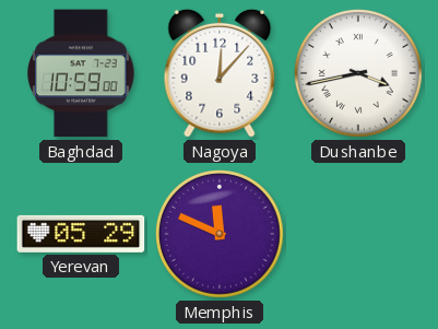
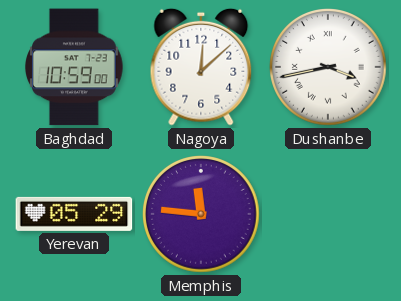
Nagoya: 12:07 -> 12:08
Memphis: 11:49 -> 11:46
